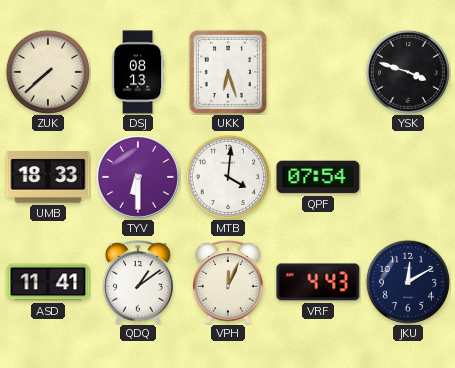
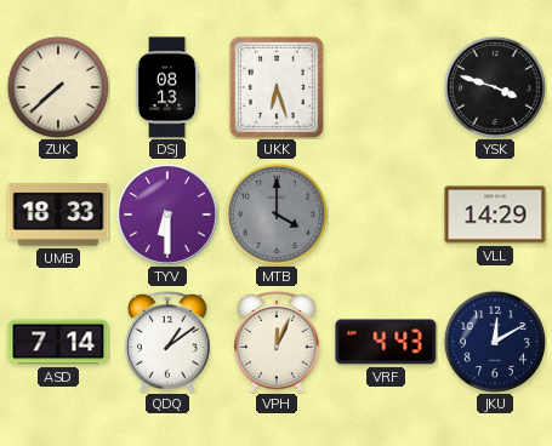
MTB: 4:01 -> 4:00
MTB dial: white -> grey
QPF: 07:54 -> none
VLL: none -> 14:29
ASD: 11:41 -> 7:14
